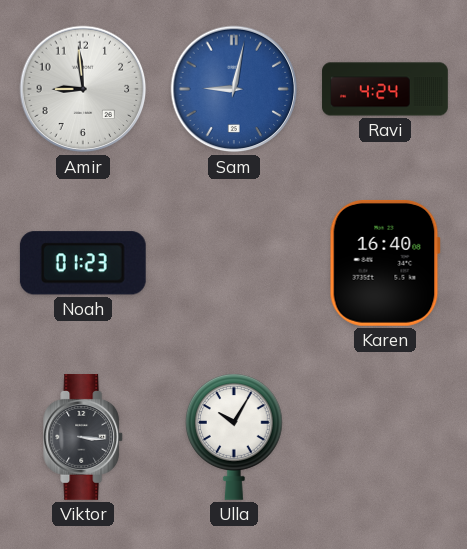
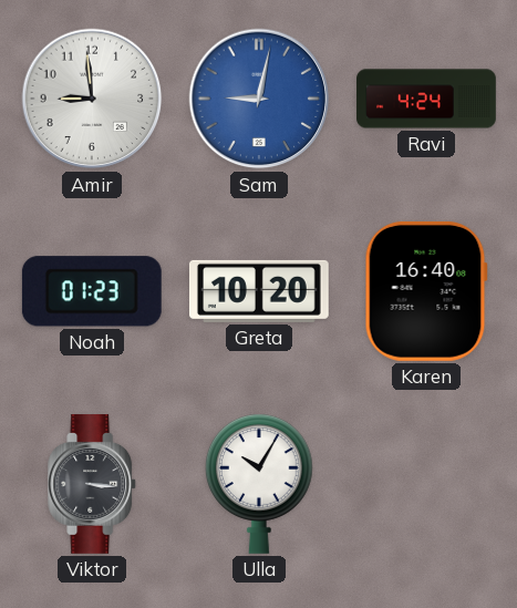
Greta: none -> 10:20
